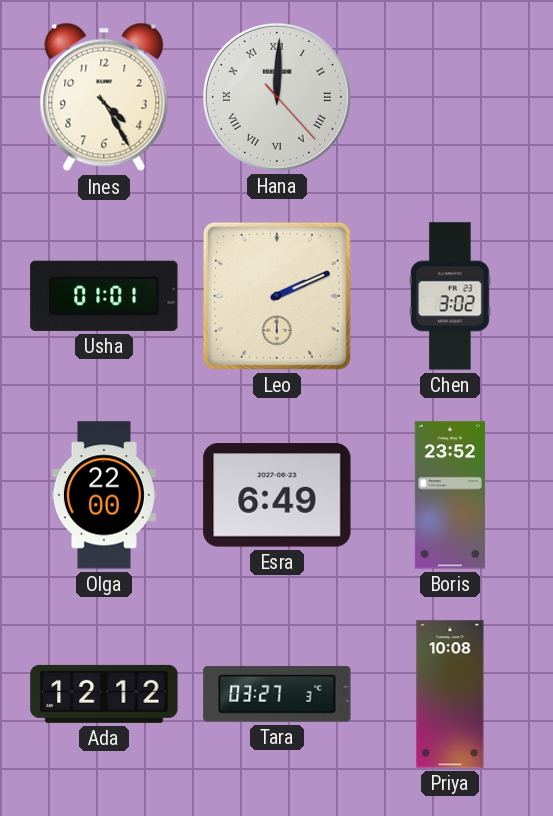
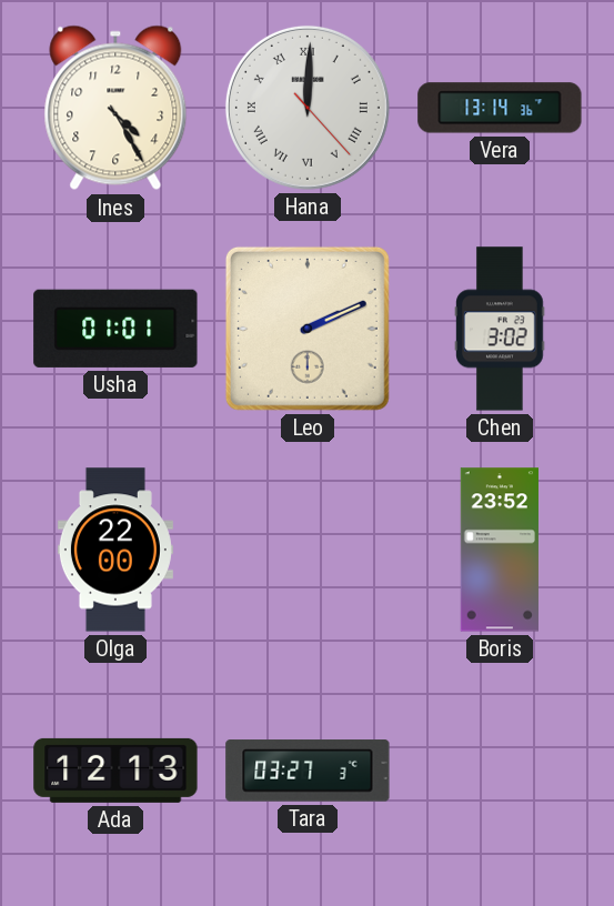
Vera: none -> 13:14
Esra: 6:49 -> none
Ada: 12:12 -> 12:13
Priya: 10:08 -> none
